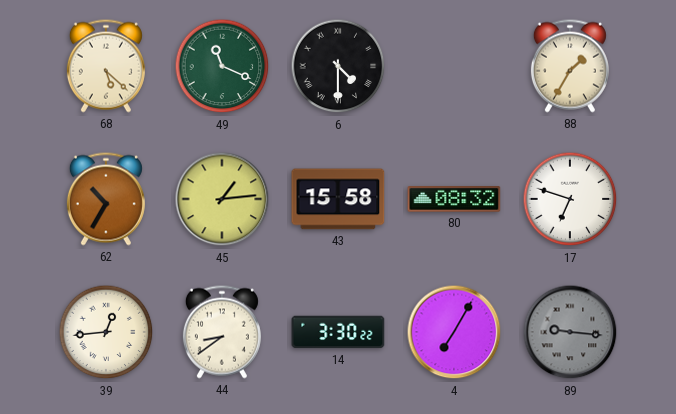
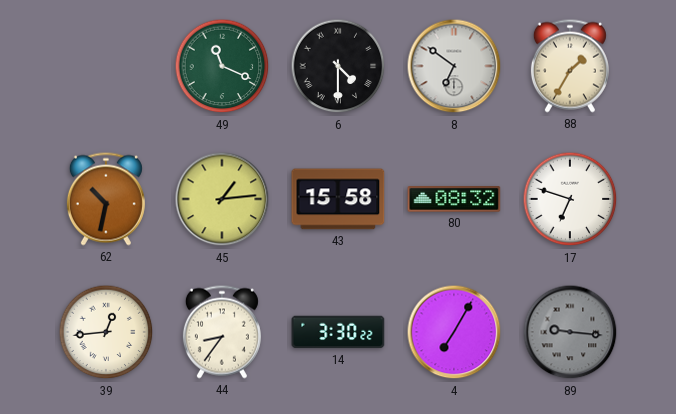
68: 5:22 -> none
8: none -> 6:51
62: 10:35 -> 10:32
44: 8:39 -> 8:36
